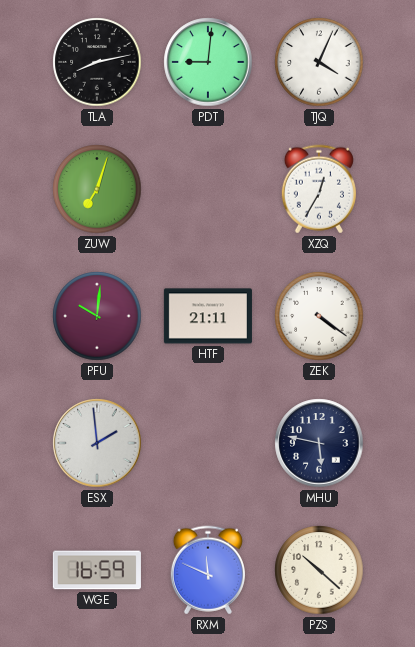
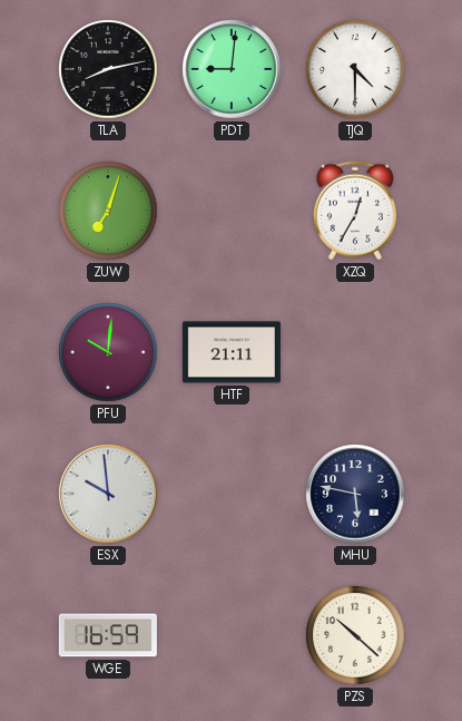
TJQ: 4:04 -> 4:30
ZEK: 4:21 -> none
ESX: 1:59 -> 9:59
RXM: 11:49 -> none
